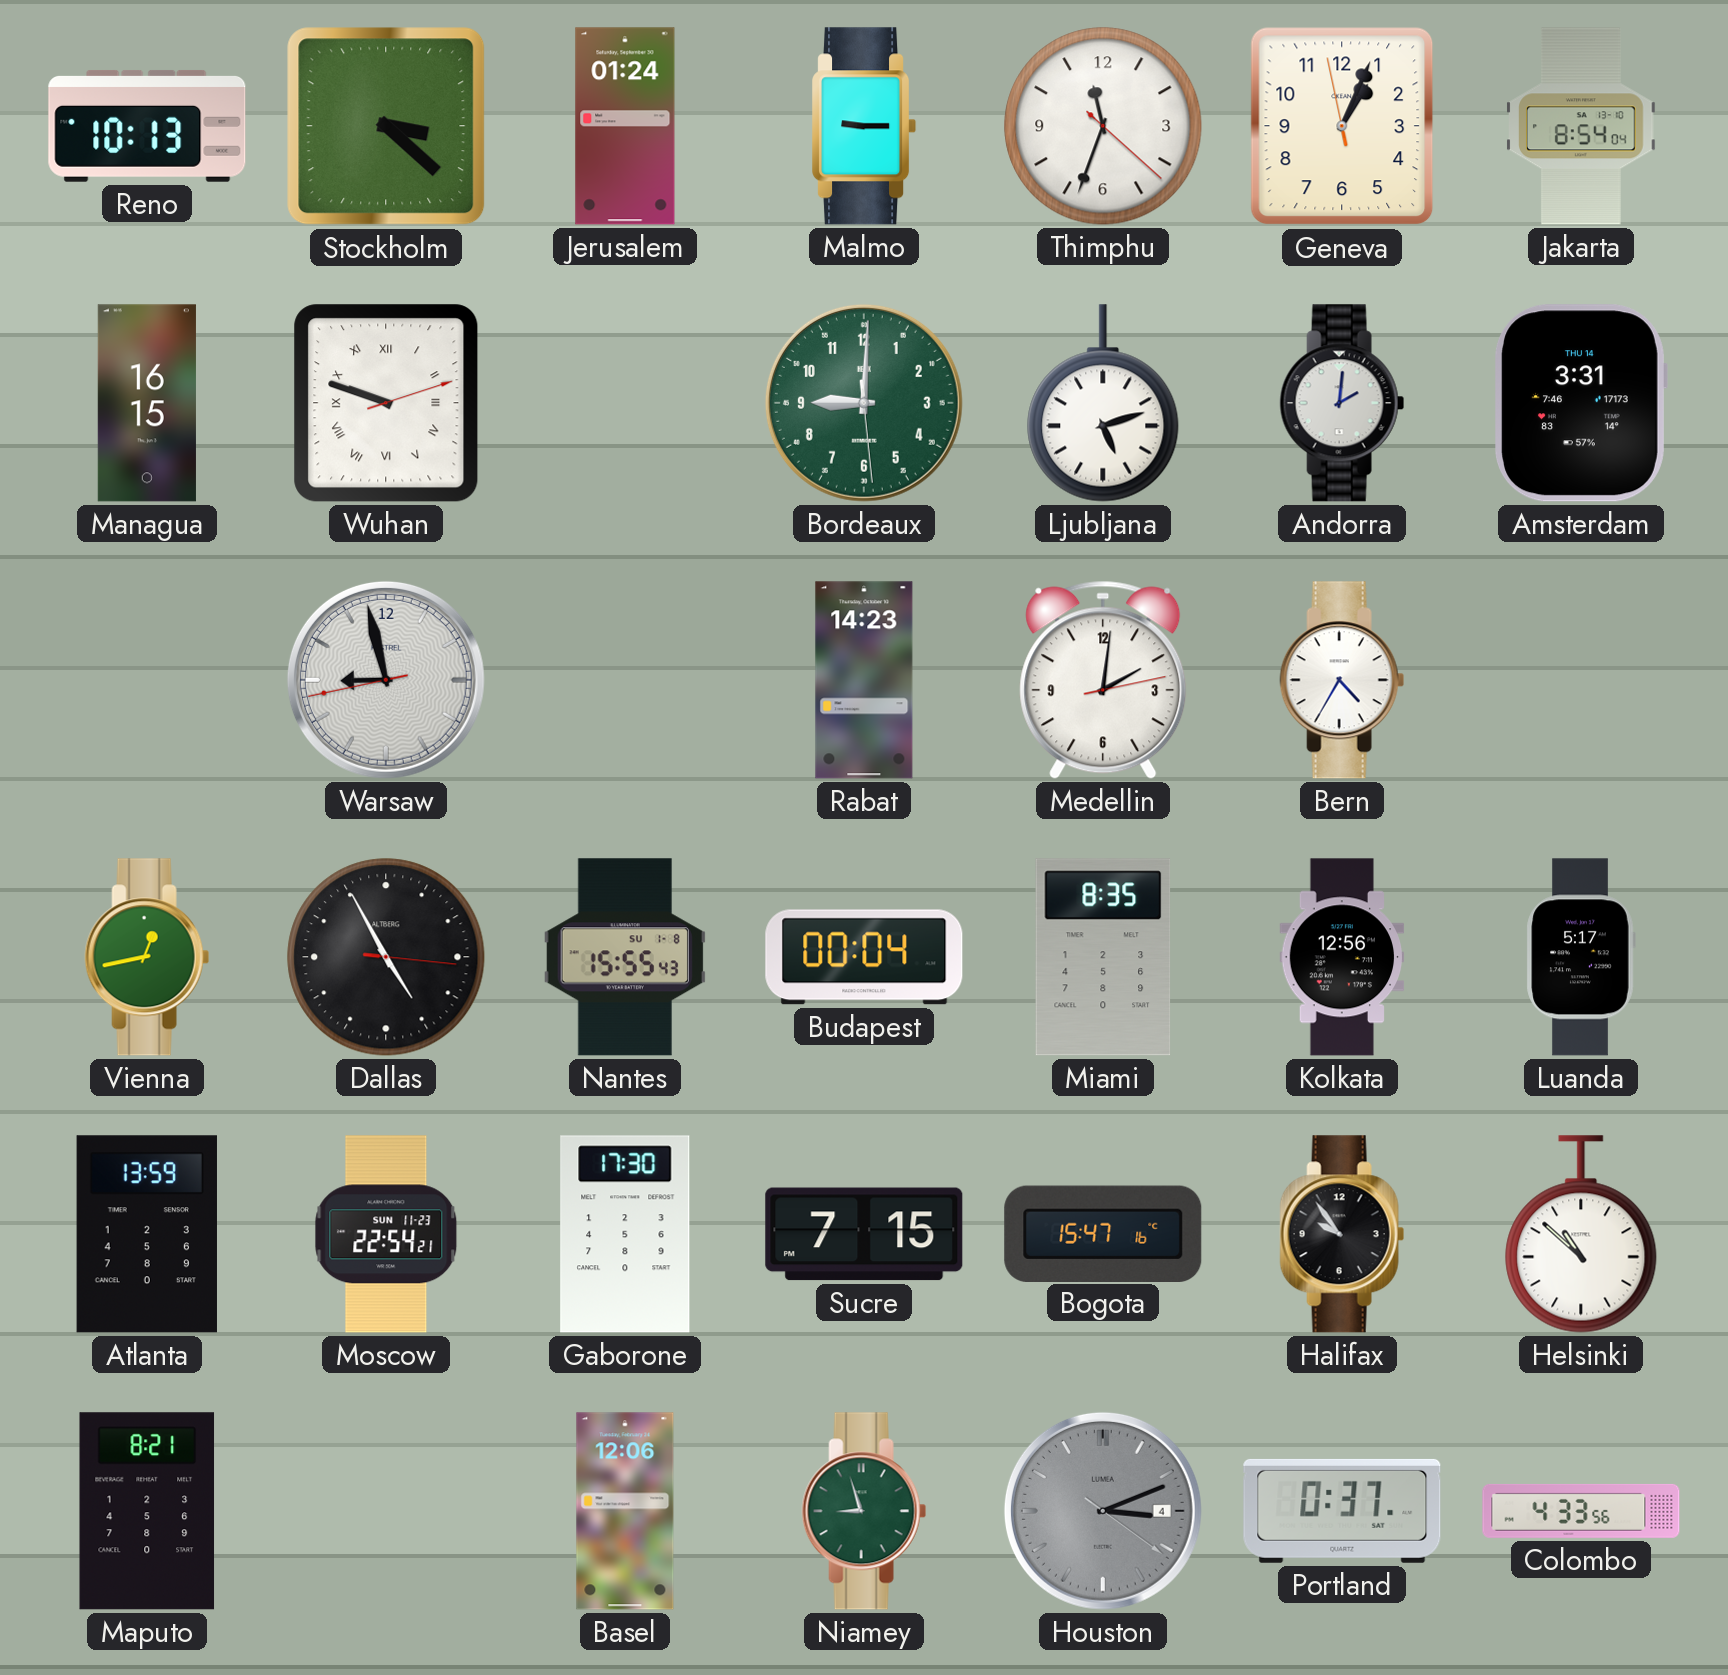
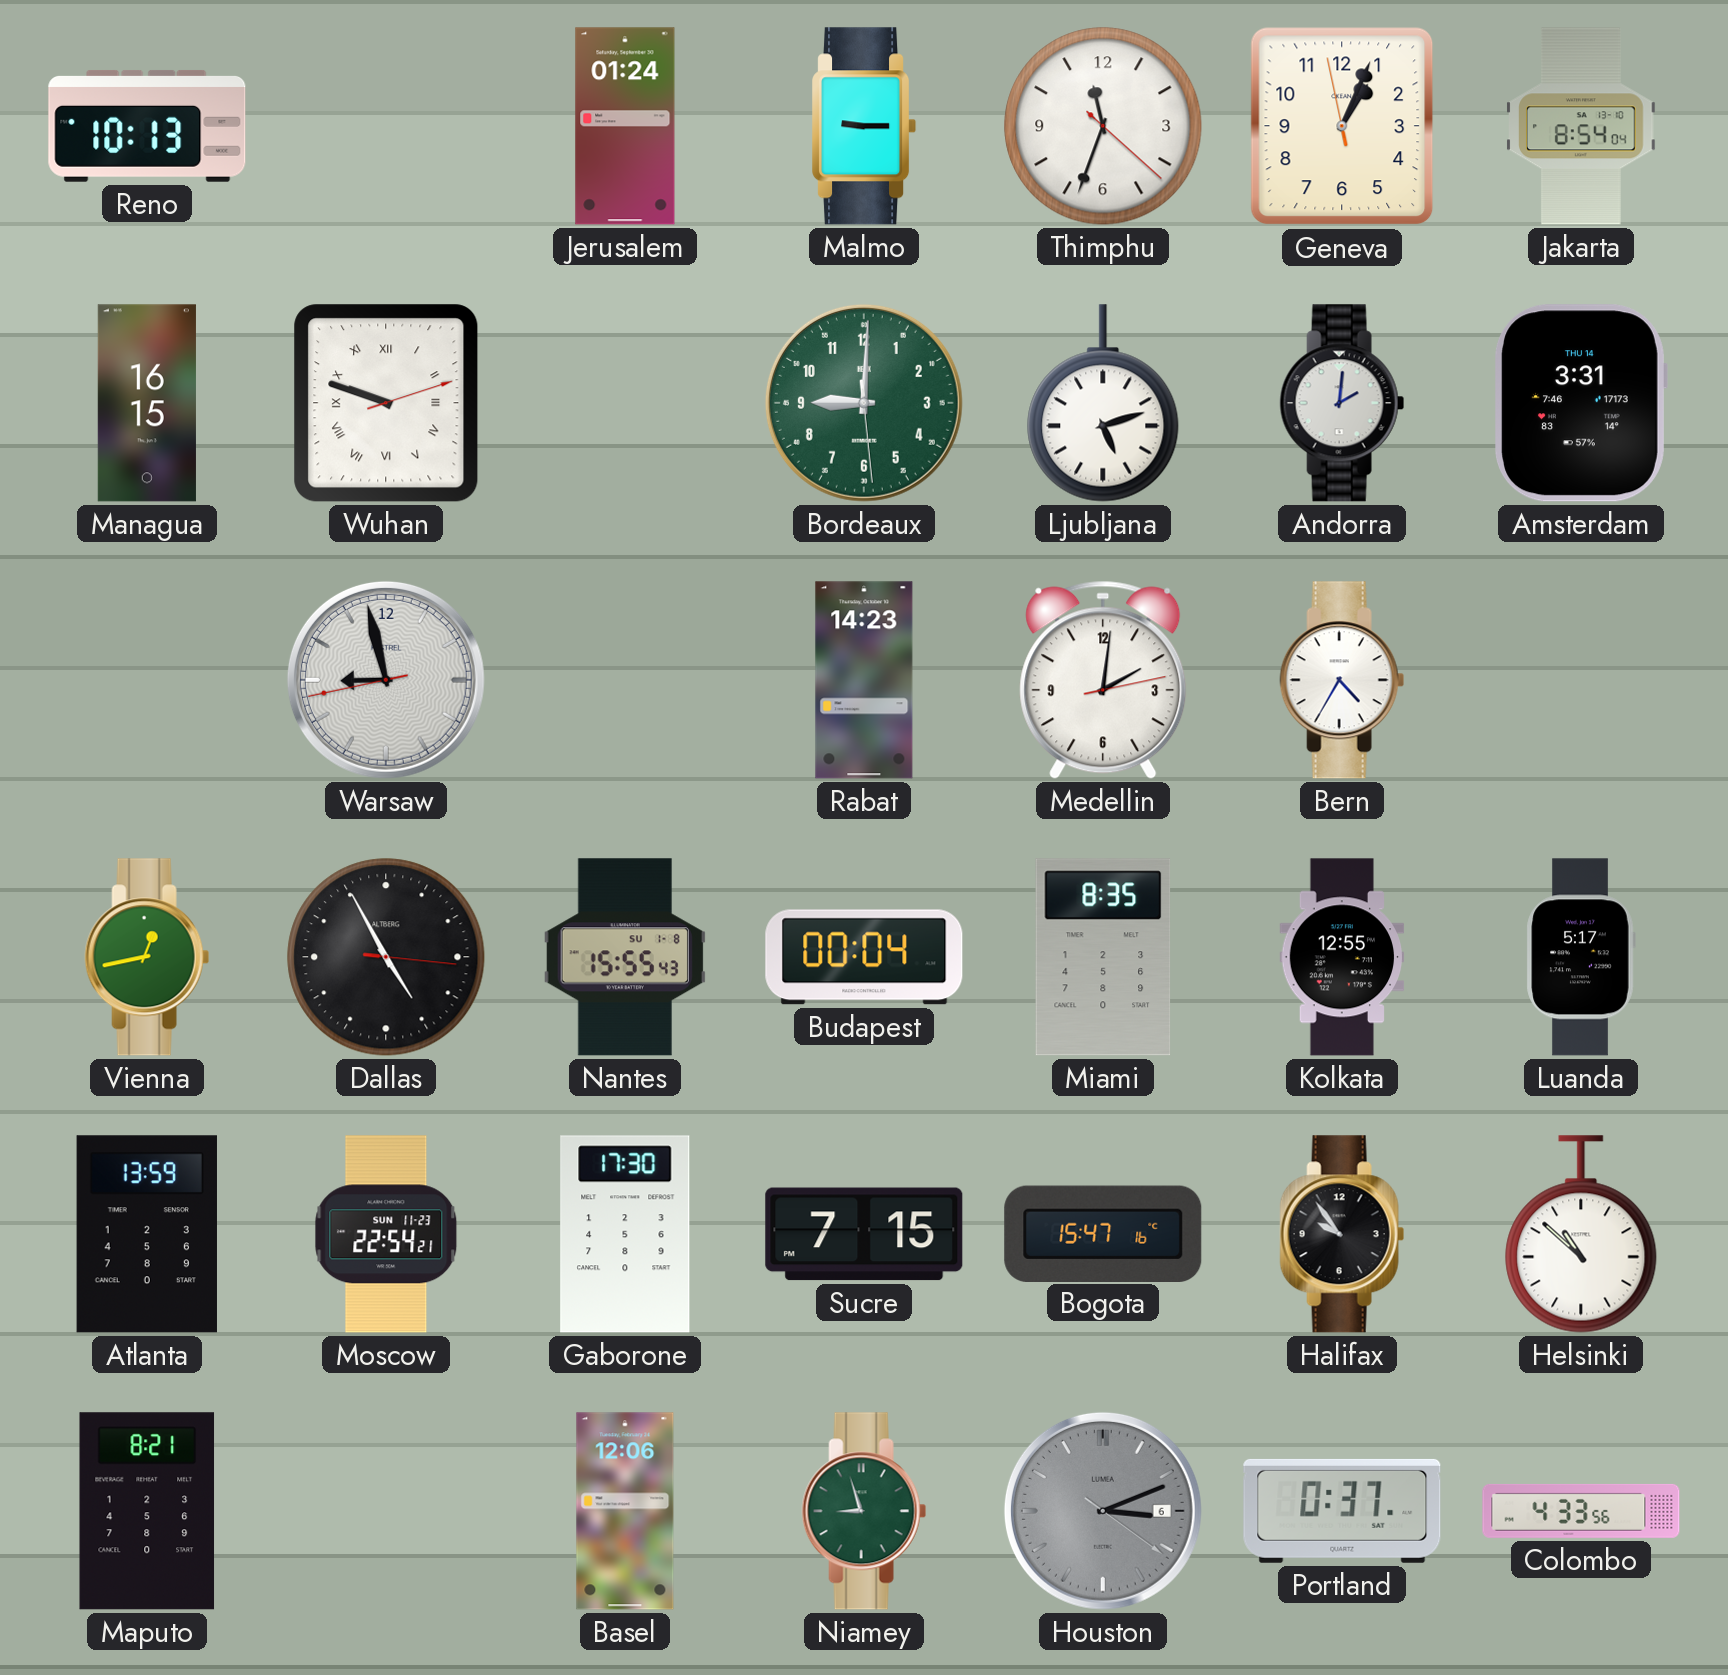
Stockholm: 3:22 -> none
Kolkata: 12:56 -> 12:55
Houston date: 4 -> 6
